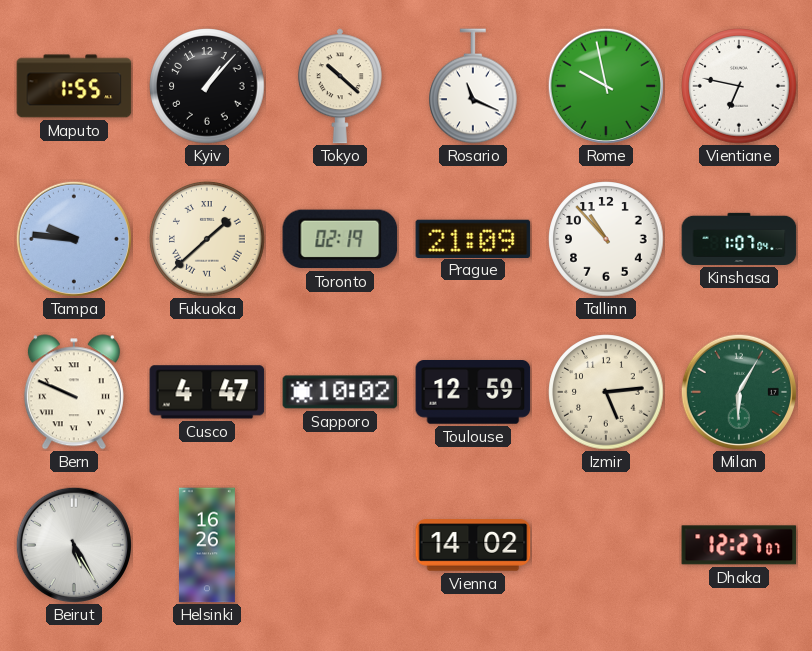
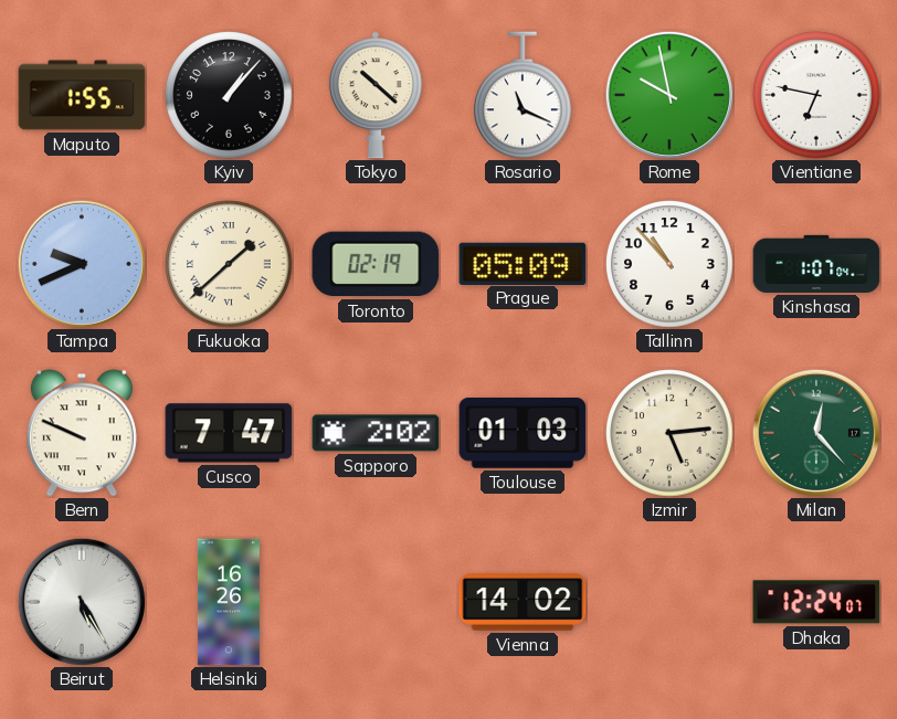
Tampa: 9:46 -> 9:41
Prague: 21:09 -> 05:09
Cusco: 4:47 -> 7:47
Sapporo: 10:02 -> 2:02
Toulouse: 12:59 -> 01:03
Milan: 6:05 -> 12:23
Dhaka: 12:27 -> 12:24
